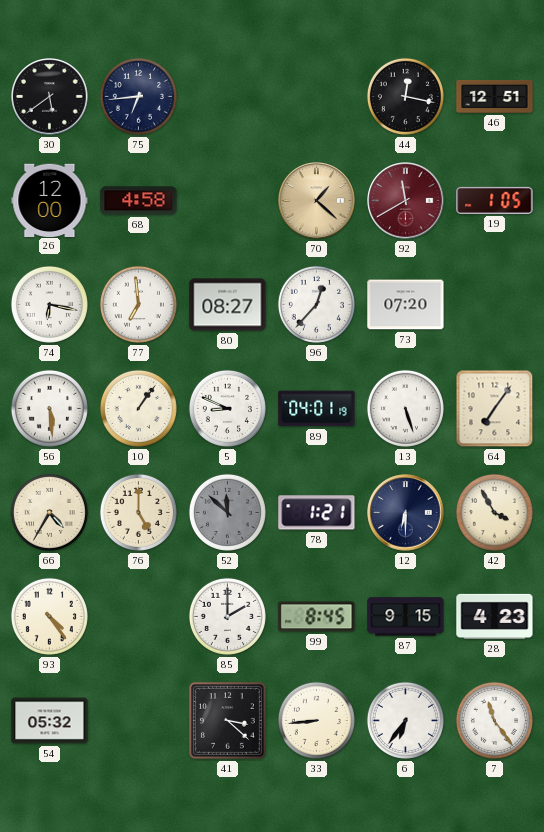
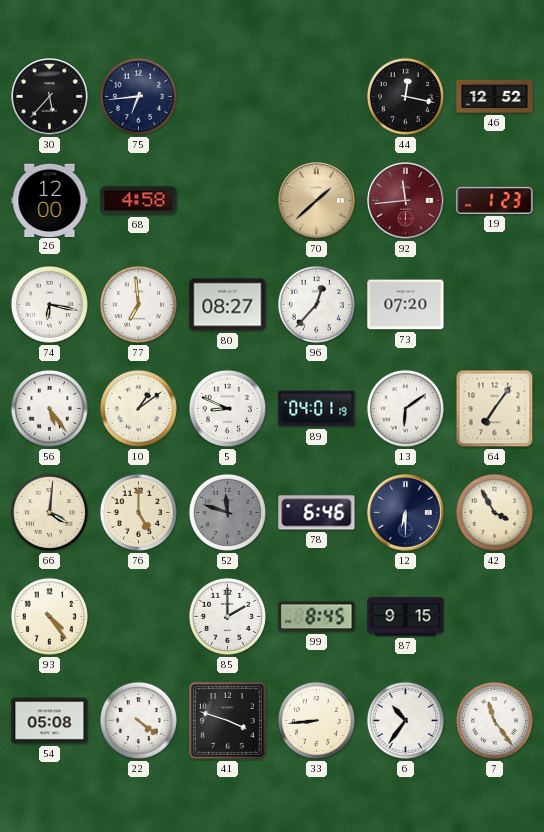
30: 5:39 -> 5:37
46: 12:51 -> 12:52
70: 1:22 -> 1:38
92: 11:40 -> 11:44
19: 1:05 -> 1:23
56: 5:29 -> 5:24
10: 1:06 -> 1:09
13: 5:27 -> 6:09
66: 4:35 -> 4:01
52: 11:52 -> 11:48
78: 1:21 -> 6:46
28: 4:23 -> none
54: 05:32 -> 05:08
22: none -> 4:21
41: 3:22 -> 3:48
6: 6:36 -> 10:36
